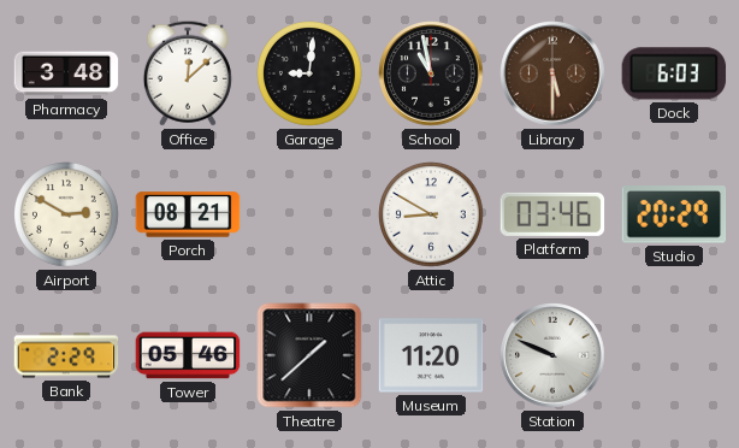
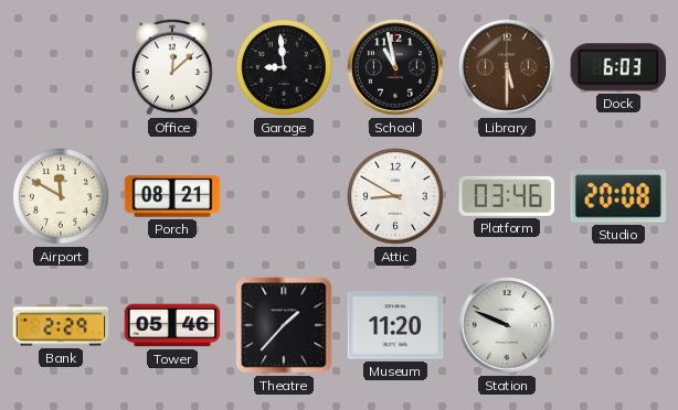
Pharmacy: 3:48 -> none
Garage: 9:01 -> 8:59
Airport: 2:50 -> 11:50
Studio: 20:29 -> 20:08
Theatre: 1:38 -> 1:37
